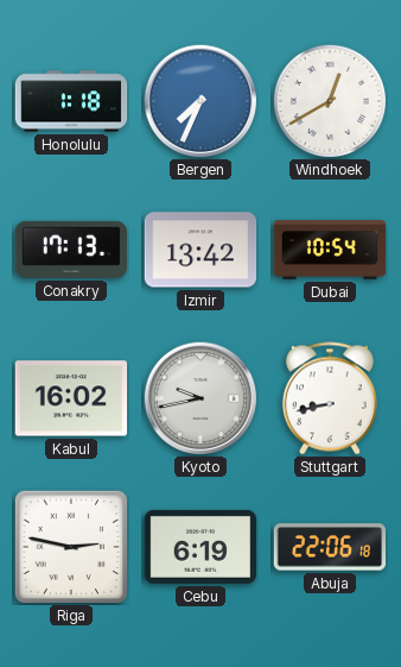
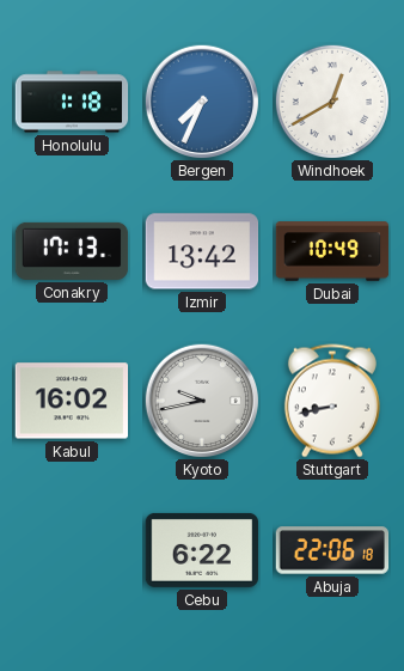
Dubai: 10:54 -> 10:49
Riga: 2:47 -> none
Cebu: 6:19 -> 6:22
